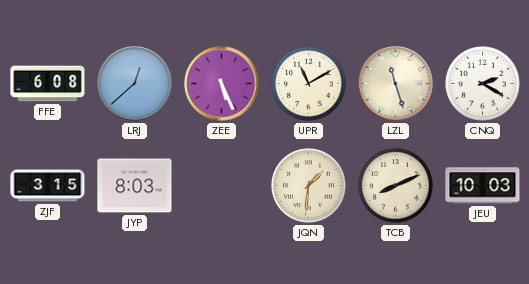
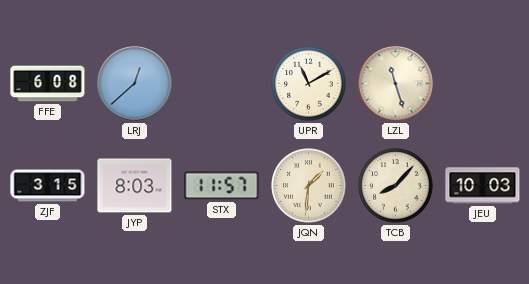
ZEE: 5:26 -> none
CNQ: 2:20 -> none
STX: none -> 11:57
TCB: 8:11 -> 8:07
